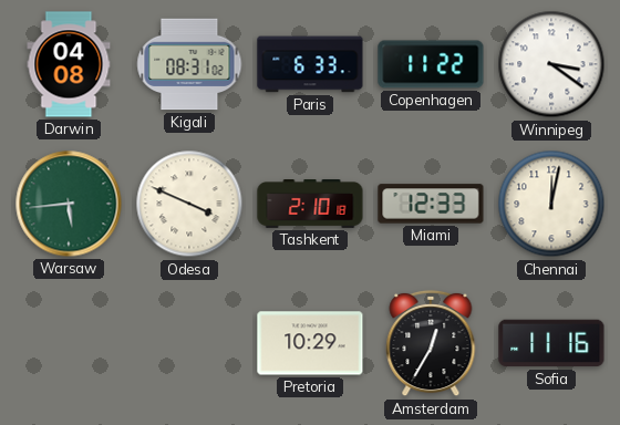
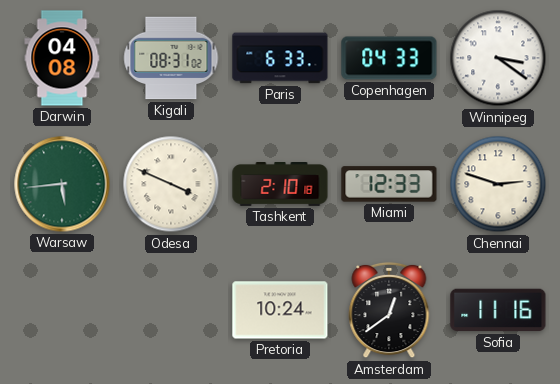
Copenhagen: 11:22 -> 04:33
Chennai: 12:02 -> 2:48
Pretoria: 10:29 -> 10:24
Amsterdam: 12:35 -> 12:39
